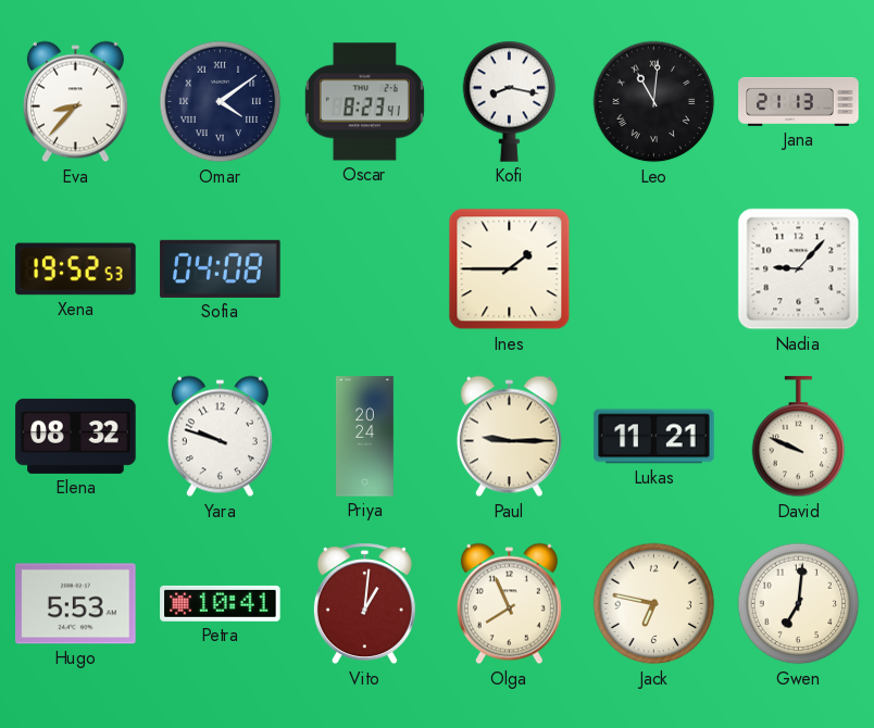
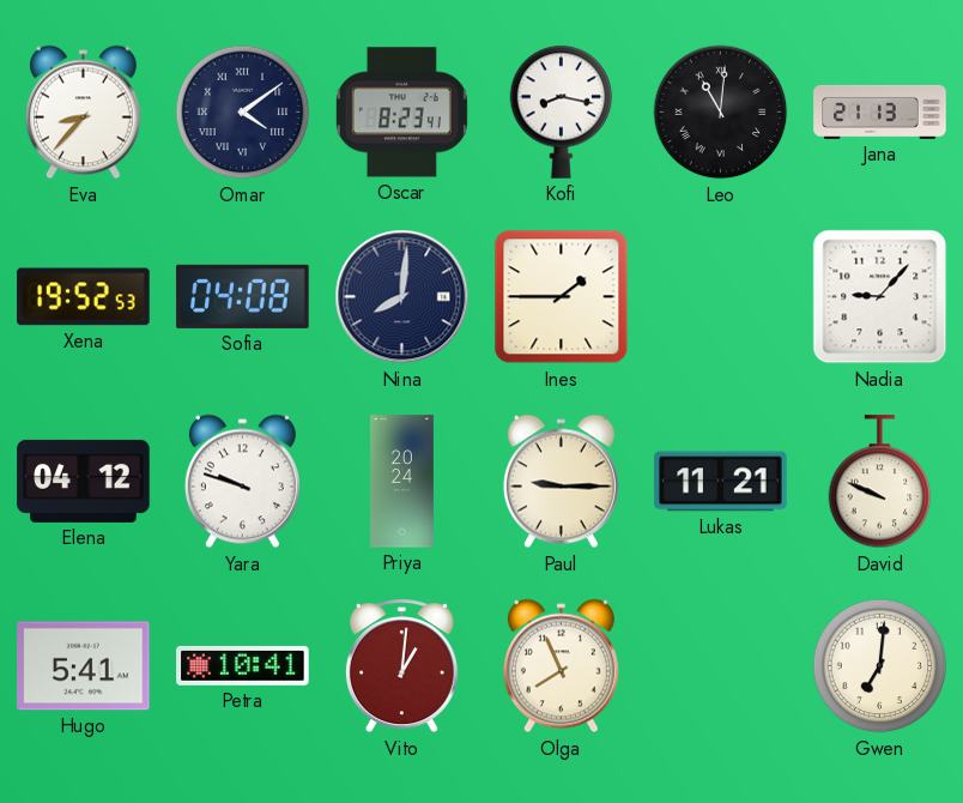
Nina: none -> 8:01
Elena: 08:32 -> 04:12
Hugo: 5:53 -> 5:41
Jack: 6:47 -> none
